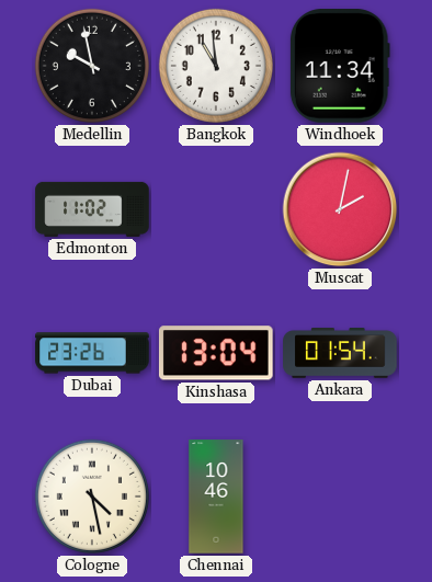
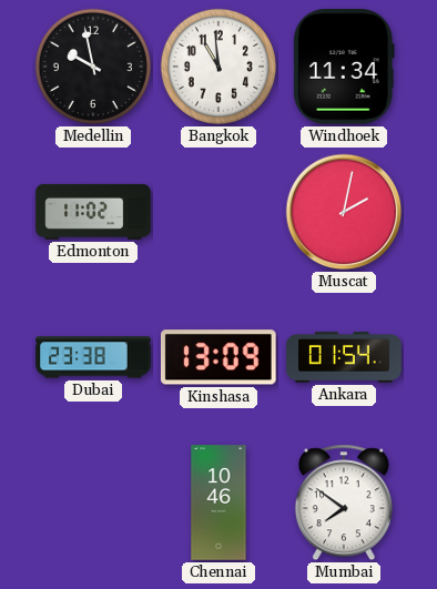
Dubai: 23:26 -> 23:38
Kinshasa: 13:04 -> 13:09
Cologne: 4:28 -> none
Mumbai: none -> 7:51
